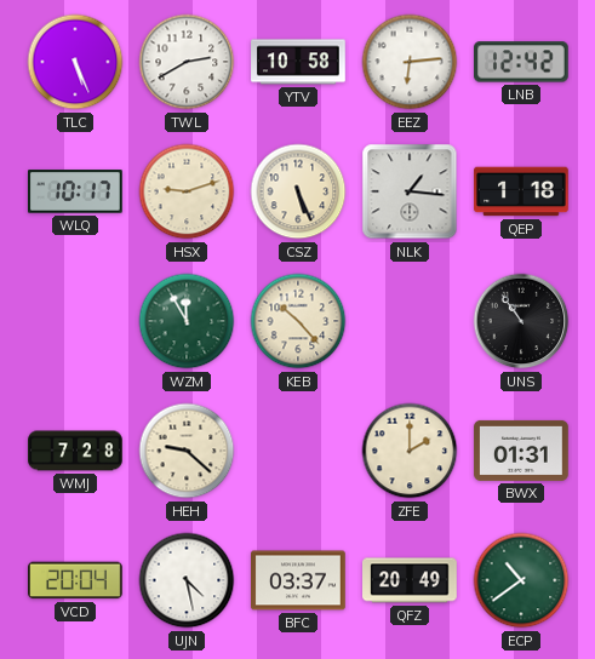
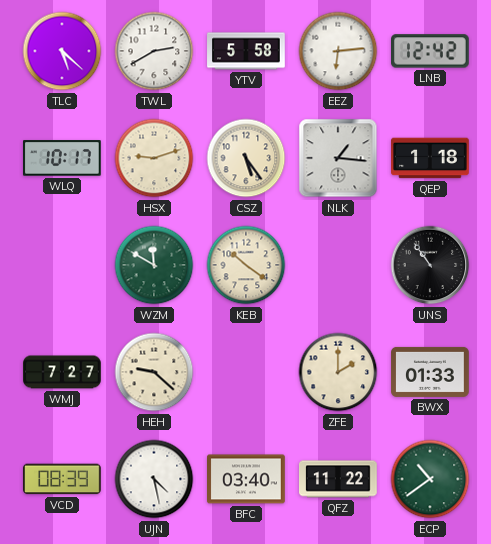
TLC: 5:26 -> 5:22
YTV: 10:58 -> 5:58
CSZ: 5:26 -> 5:24
WZM: 11:55 -> 11:50
KEB: 10:23 -> 10:21
WMJ: 7:28 -> 7:27
BWX: 01:31 -> 01:33
VCD: 20:04 -> 08:39
BFC: 03:37 -> 03:40
QFZ: 20:49 -> 11:22
